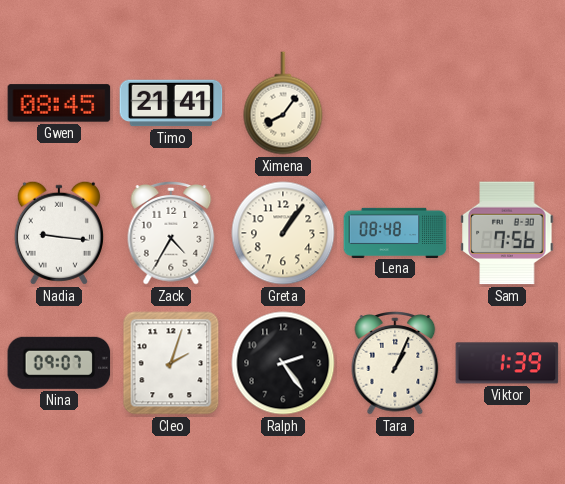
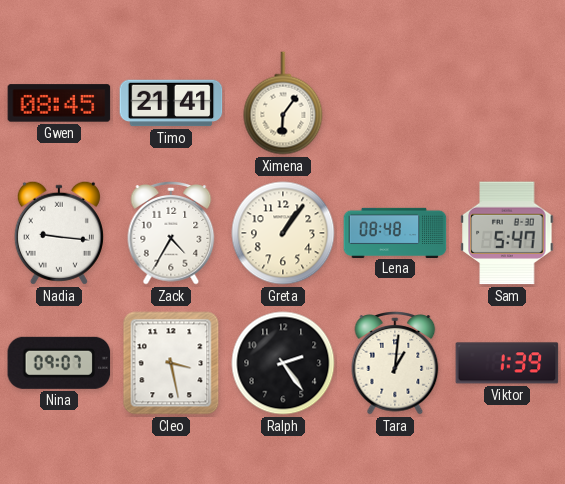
Ximena: 8:06 -> 6:06
Sam: 7:56 -> 5:47
Cleo: 2:03 -> 3:28
Tara: 1:04 -> 1:01
